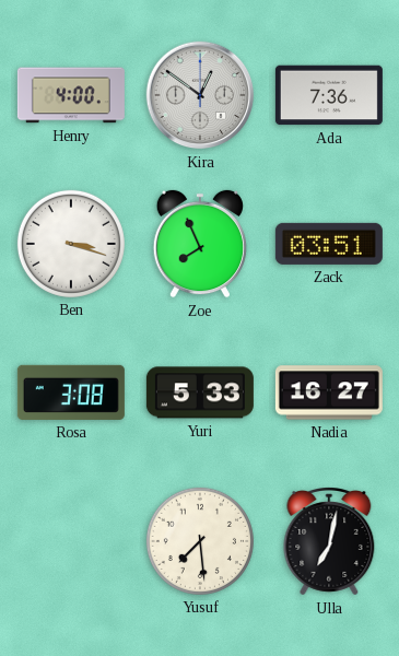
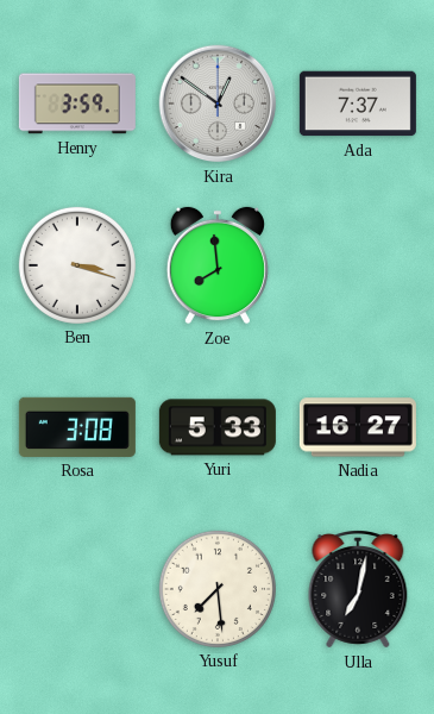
Henry: 4:00 -> 3:59
Ada: 7:36 -> 7:37
Zoe: 7:56 -> 7:59
Zack: 03:51 -> none
